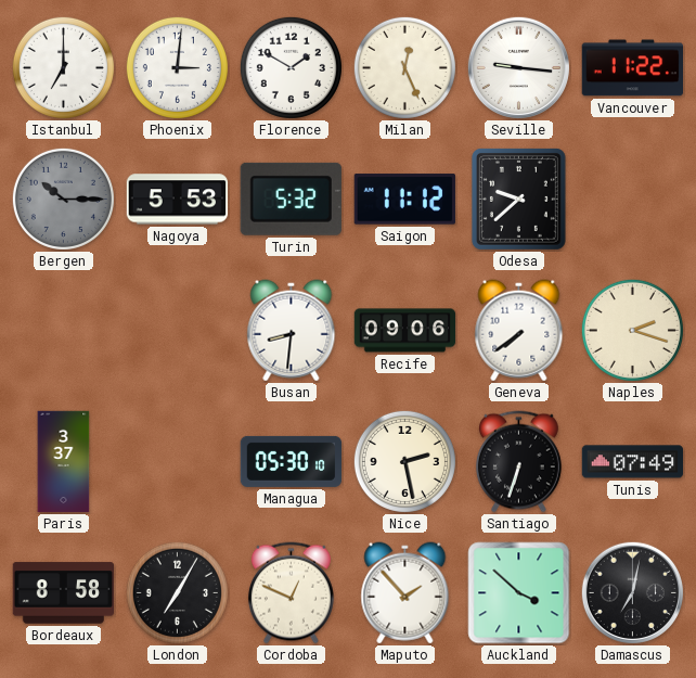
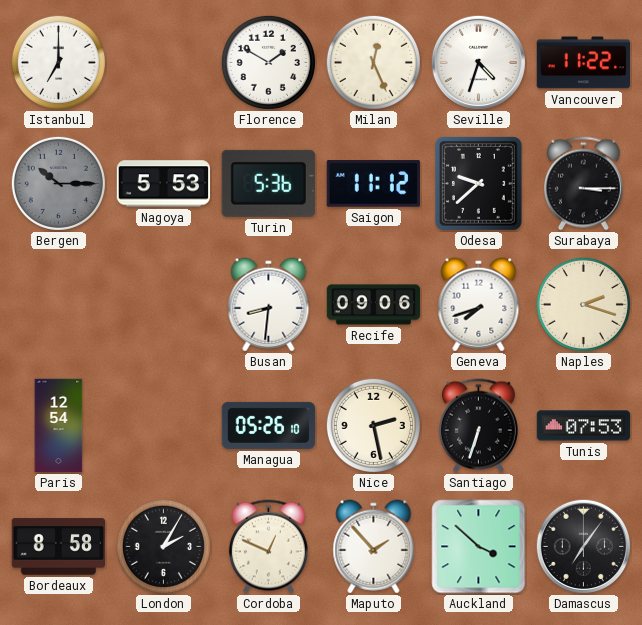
Phoenix: 3:01 -> none
Seville: 9:16 -> 4:33
Turin: 5:32 -> 5:36
Surabaya: none -> 3:15
Geneva: 7:39 -> 7:42
Paris: 3:37 -> 12:54
Managua: 05:30 -> 05:26
Tunis: 07:49 -> 07:53
London: 7:05 -> 2:05
Damascus: 7:02 -> 7:06
